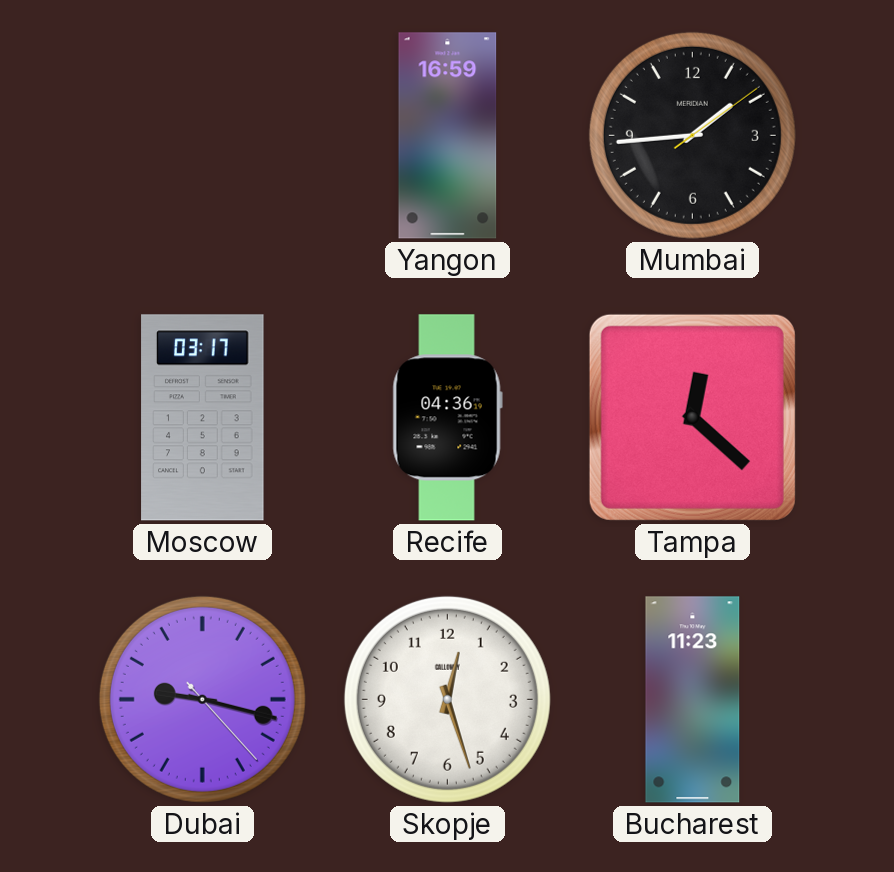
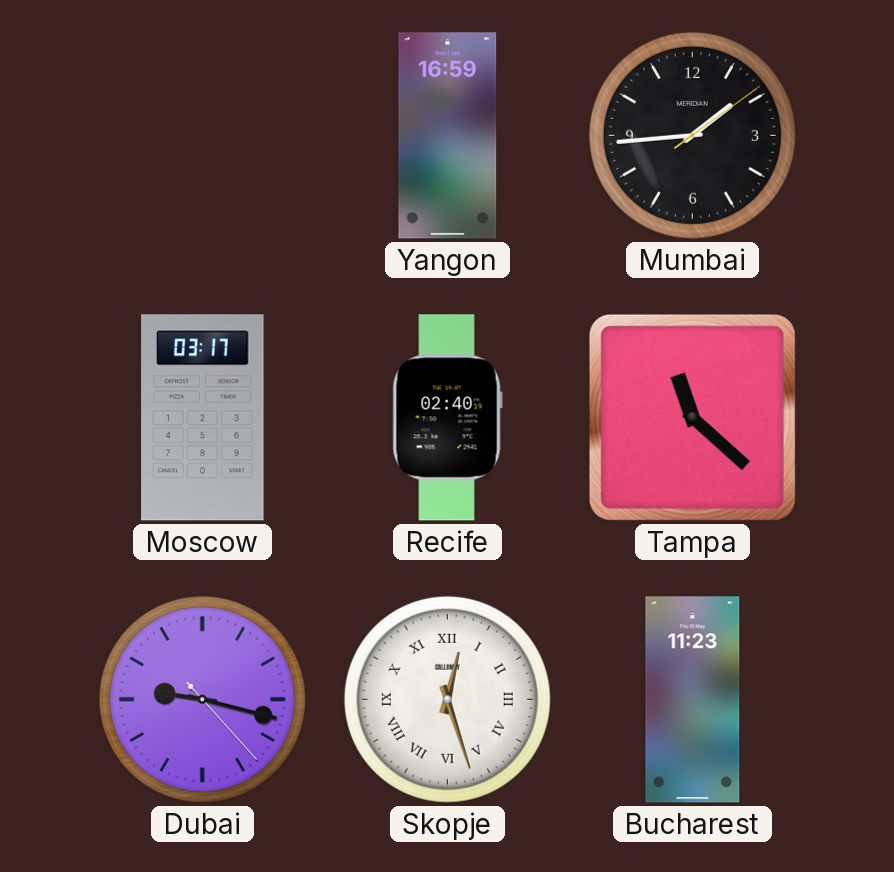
Recife: 04:36 -> 02:40
Tampa: 12:22 -> 11:22
Skopje numerals: Arabic -> Roman
